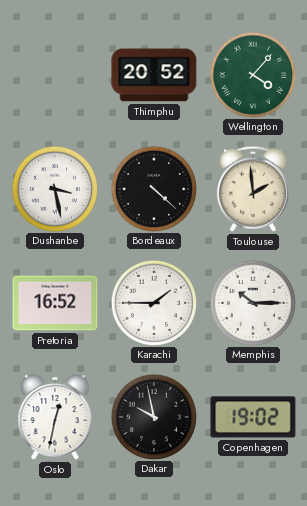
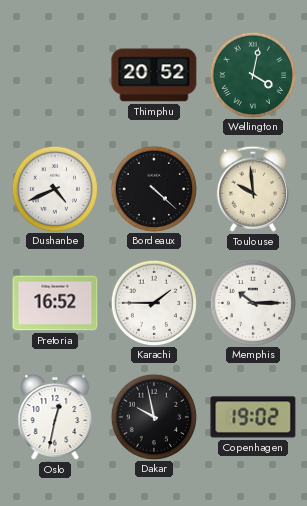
Wellington: 4:07 -> 4:02
Dushanbe: 3:28 -> 4:41
Toulouse: 1:59 -> 9:59
